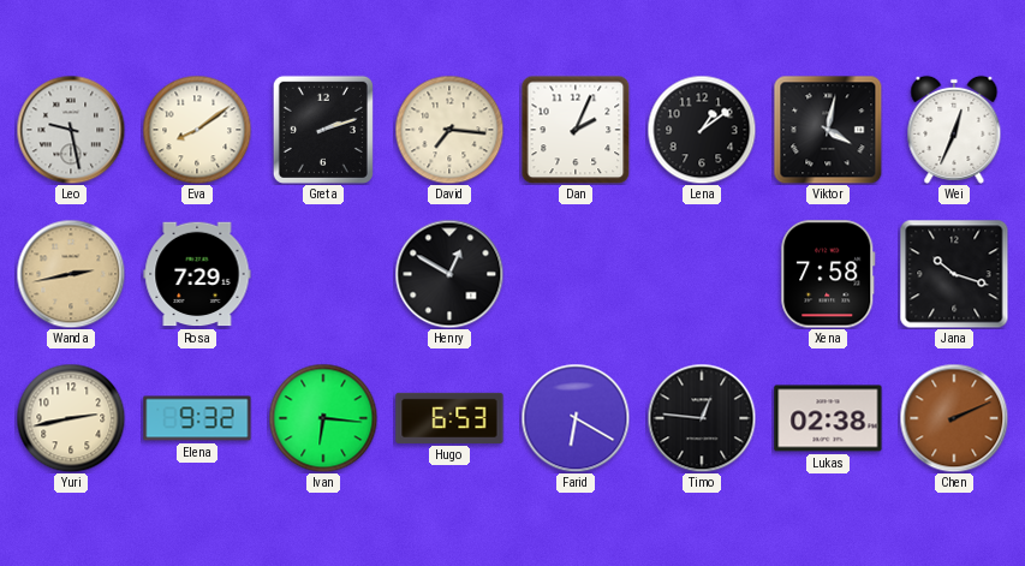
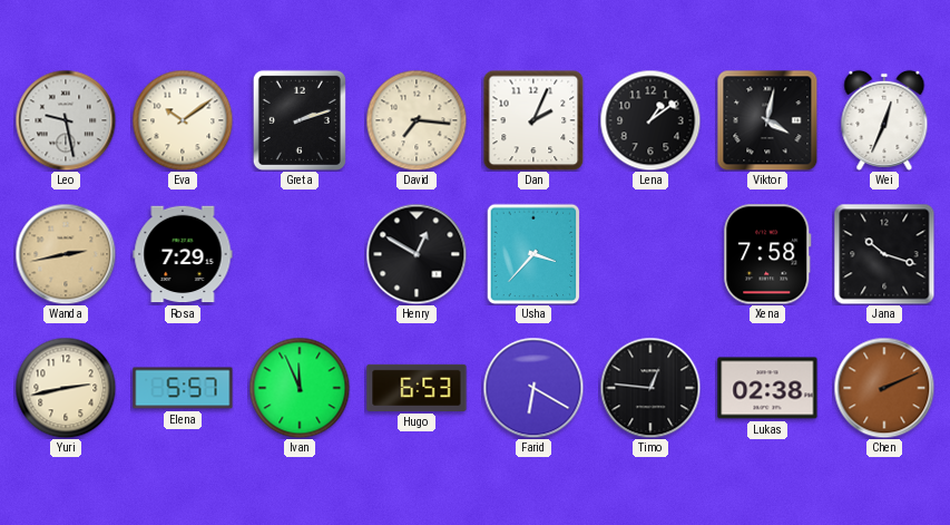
Eva: 8:09 -> 10:09
Usha: none -> 3:37
Elena: 9:32 -> 5:57
Ivan: 6:16 -> 11:56
